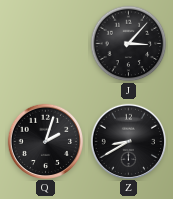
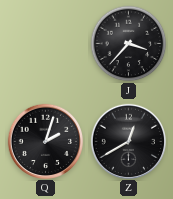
J: 3:07 -> 3:37
Z: 8:40 -> 12:40
